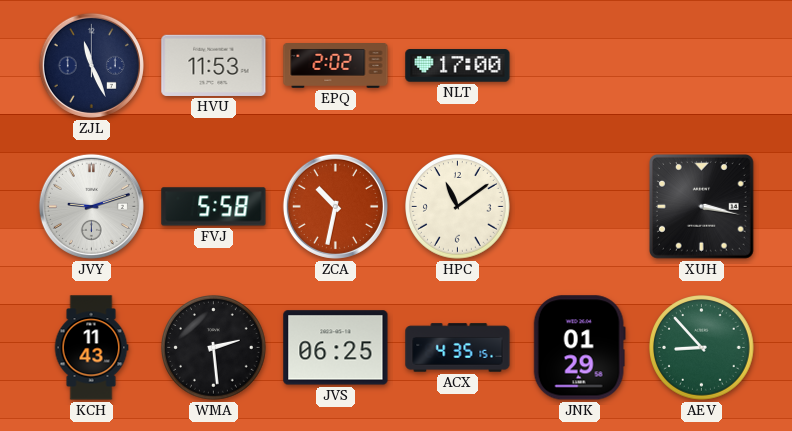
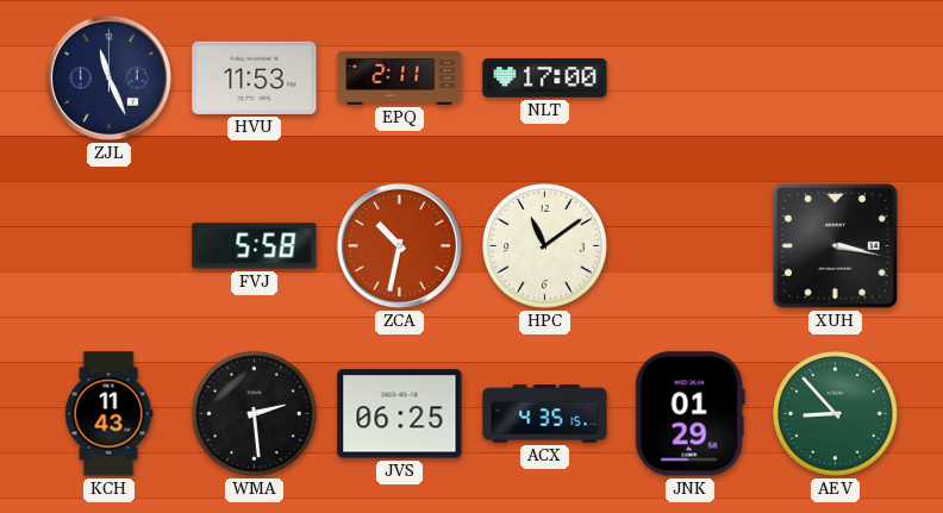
EPQ: 2:02 -> 2:11
JVY: 9:12 -> none
